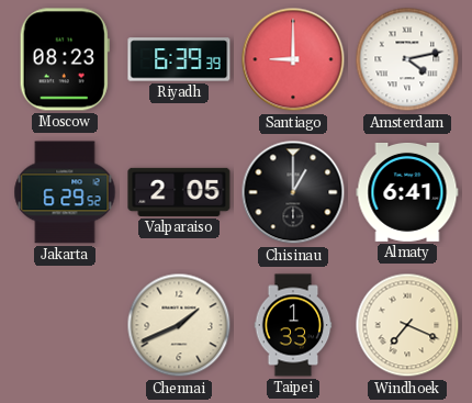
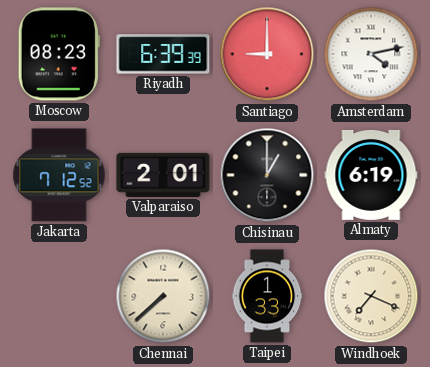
Jakarta: 6:29 -> 7:12
Valparaiso: 2:05 -> 2:01
Almaty: 6:41 -> 6:19
Chennai: 1:41 -> 7:38
